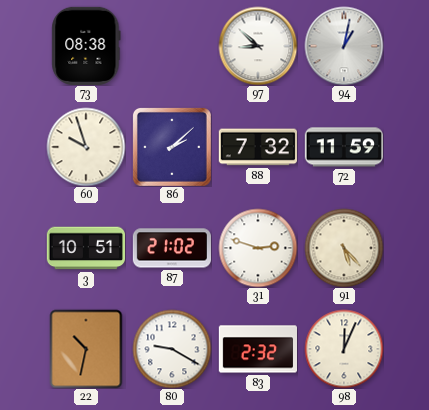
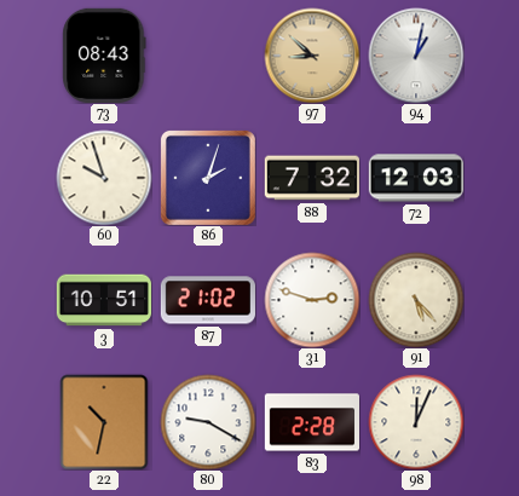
73: 08:38 -> 08:43
97 dial: white -> champagne
86: 2:08 -> 2:03
72: 11:59 -> 12:03
83: 2:32 -> 2:28
